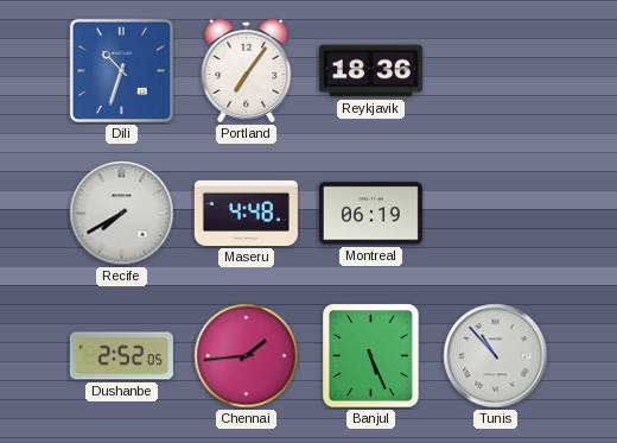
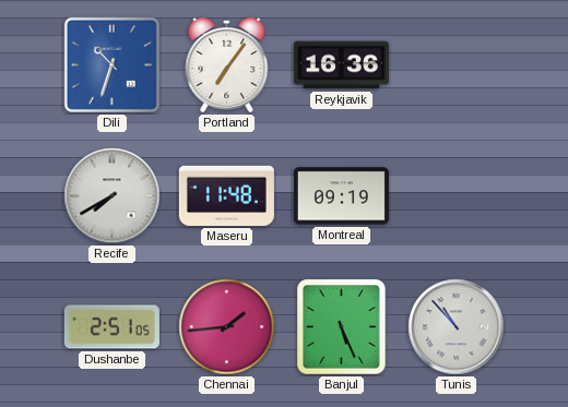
Reykjavik: 18:36 -> 16:36
Maseru: 4:48 -> 11:48
Montreal: 06:19 -> 09:19
Dushanbe: 2:52 -> 2:51
